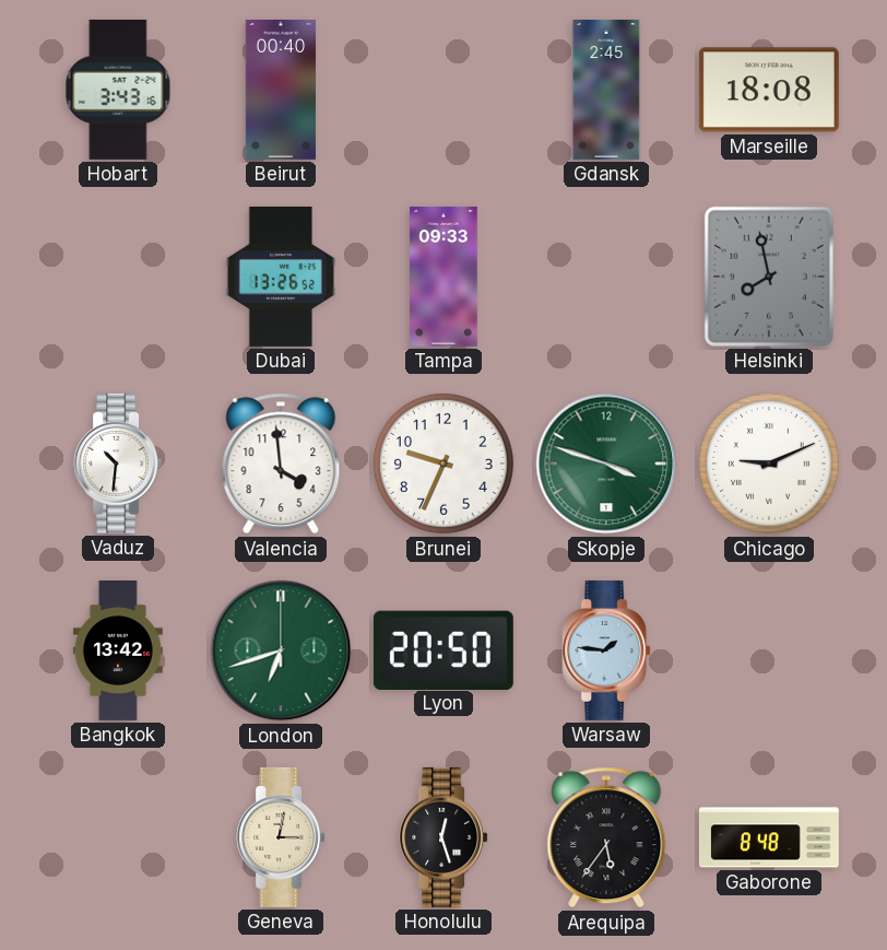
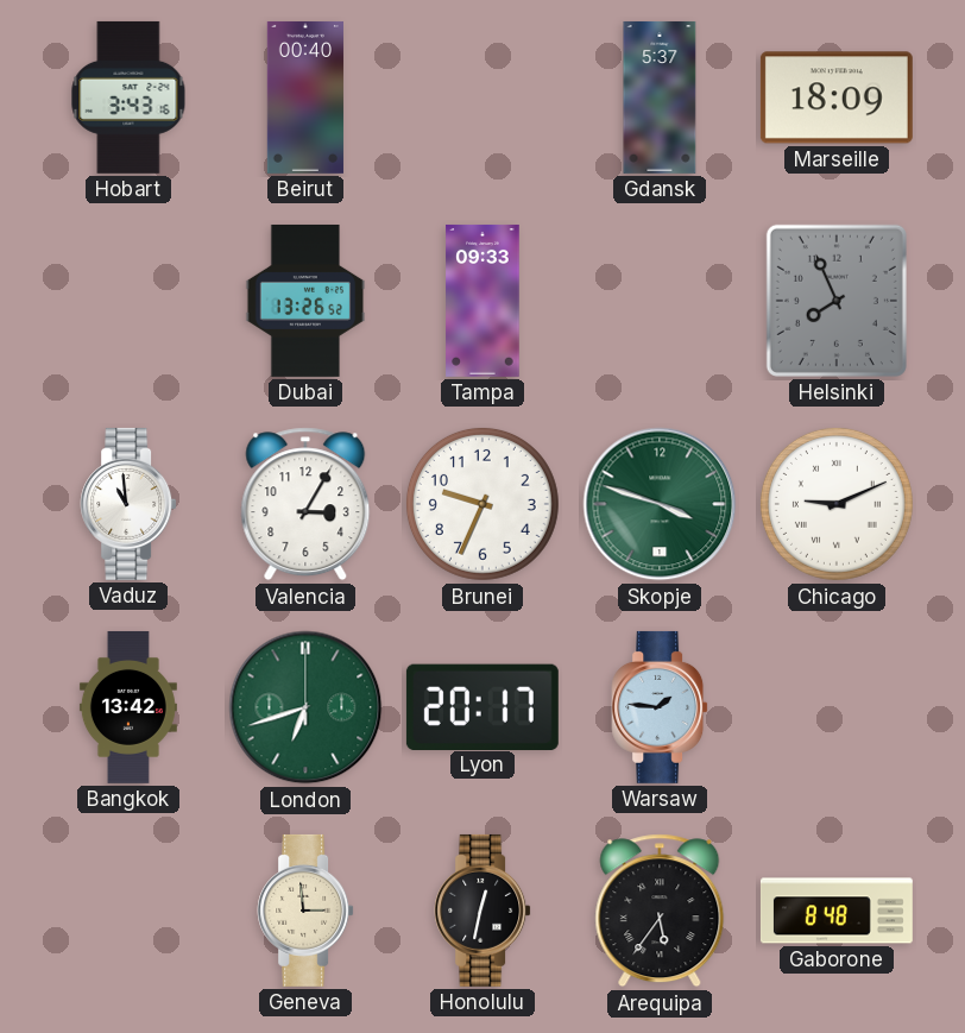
Gdansk: 2:45 -> 5:37
Marseille: 18:08 -> 18:09
Helsinki: 7:58 -> 7:56
Vaduz: 10:31 -> 10:59
Valencia: 3:59 -> 3:05
Lyon: 20:50 -> 20:17
Geneva: 3:02 -> 2:59
Honolulu: 12:27 -> 12:32
